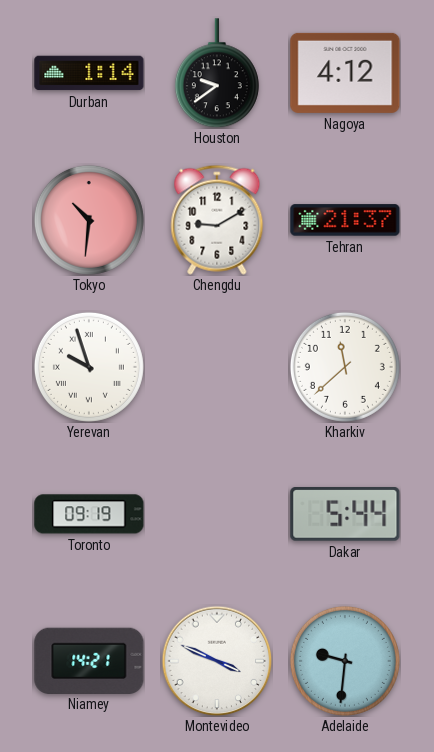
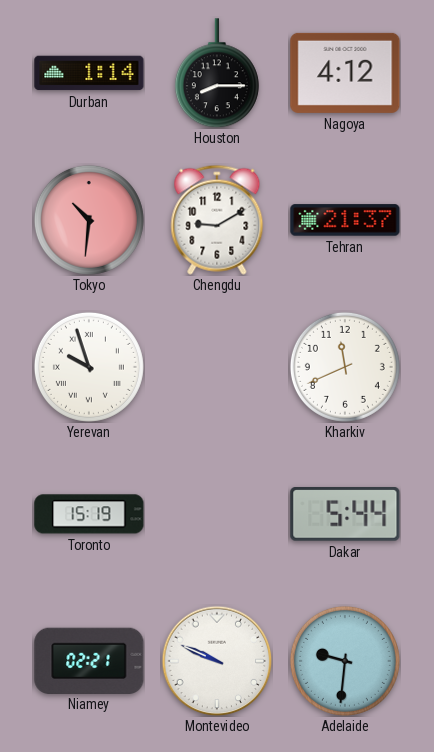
Houston: 9:39 -> 8:15
Kharkiv: 11:38 -> 11:41
Toronto: 09:19 -> 15:19
Niamey: 14:21 -> 02:21
Montevideo: 3:49 -> 9:49
